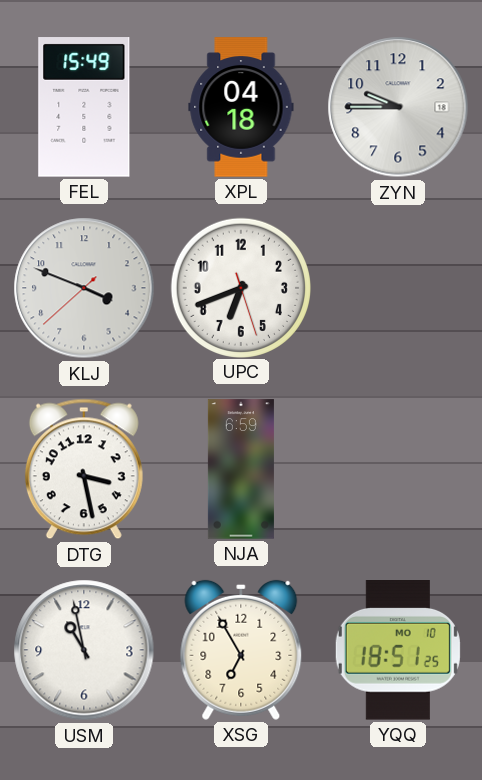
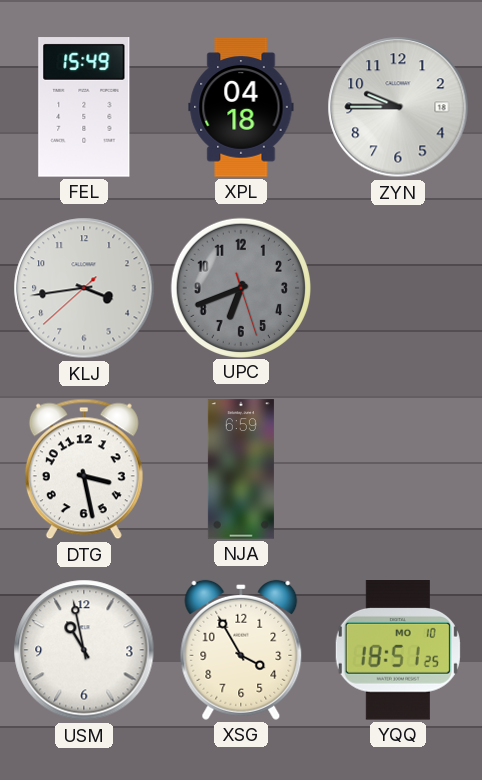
KLJ: 3:48 -> 3:43
UPC dial: white -> grey
XSG: 6:55 -> 3:55
